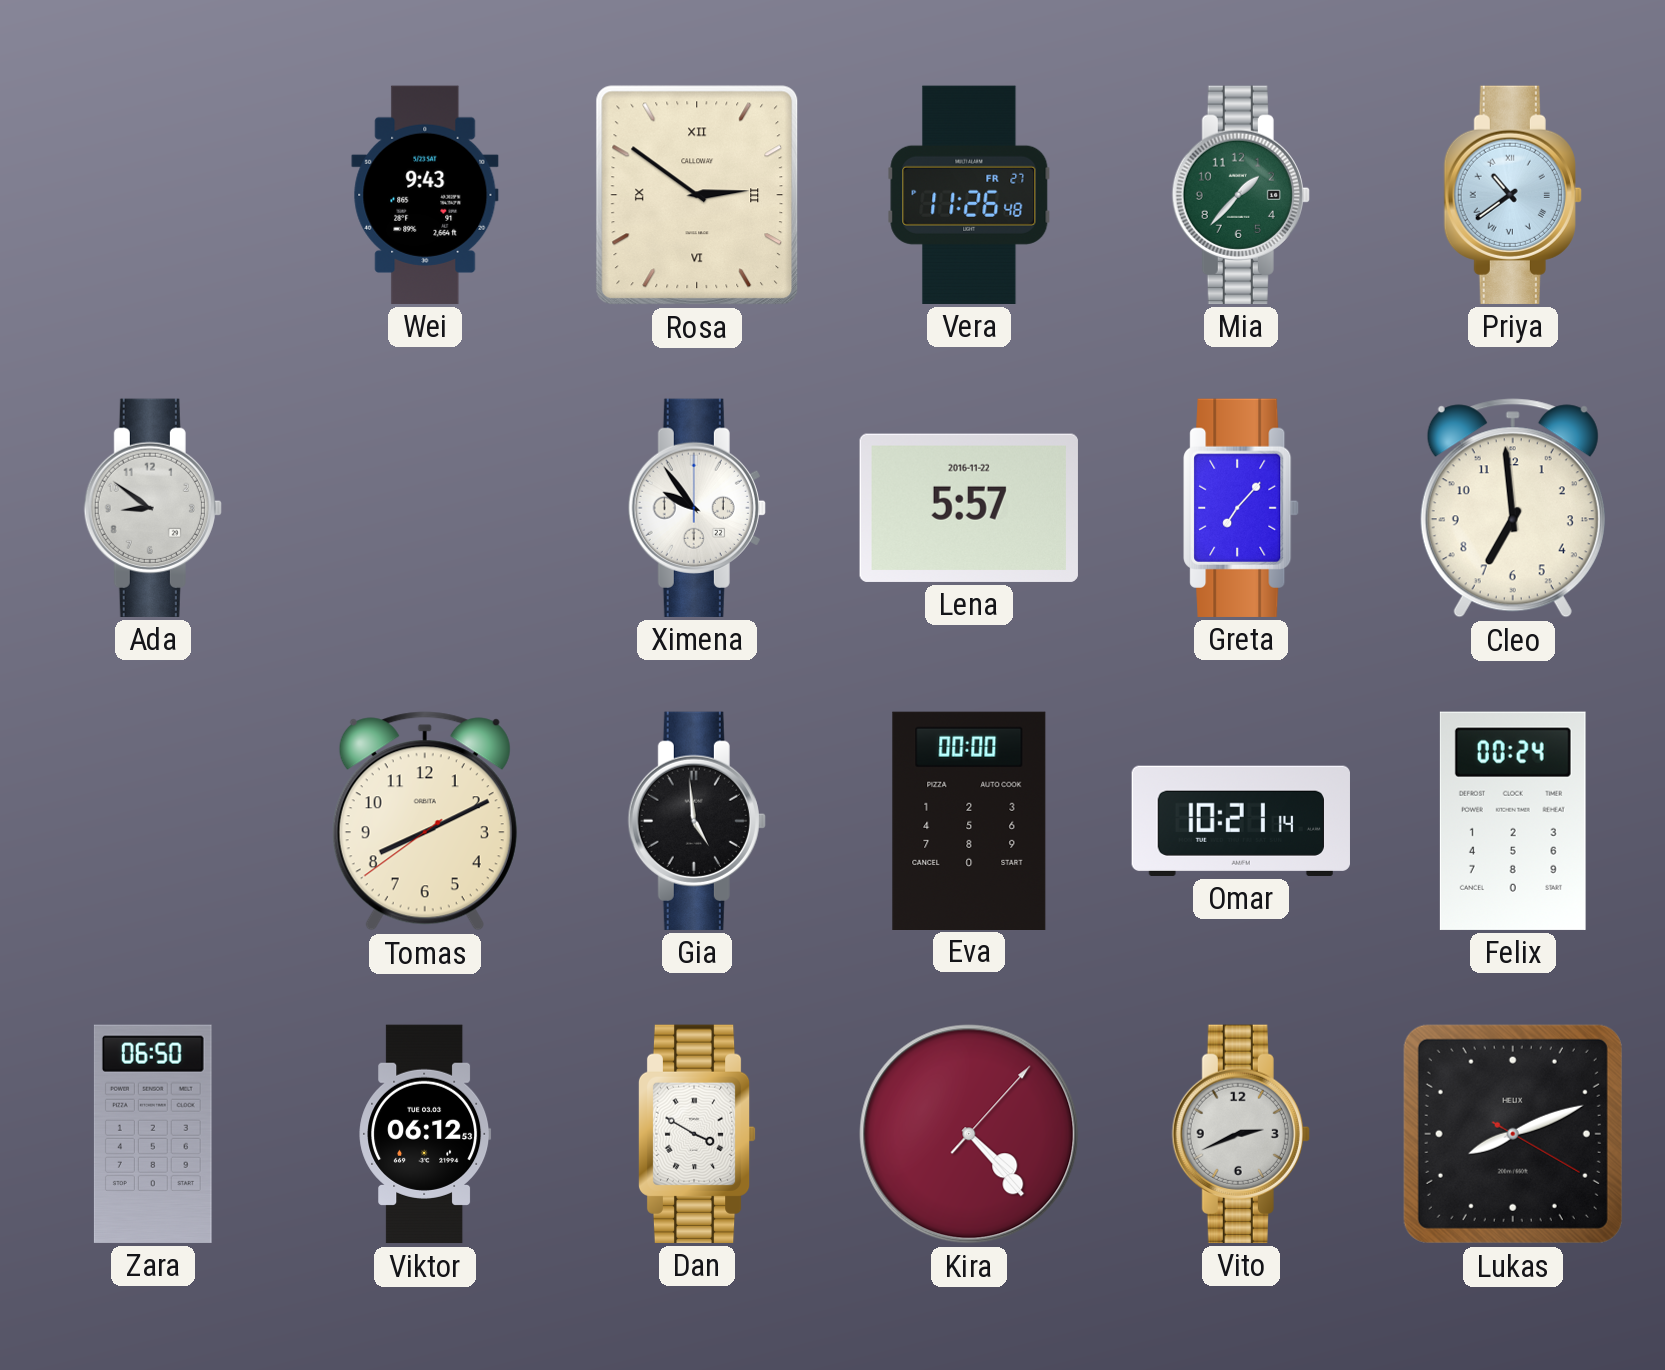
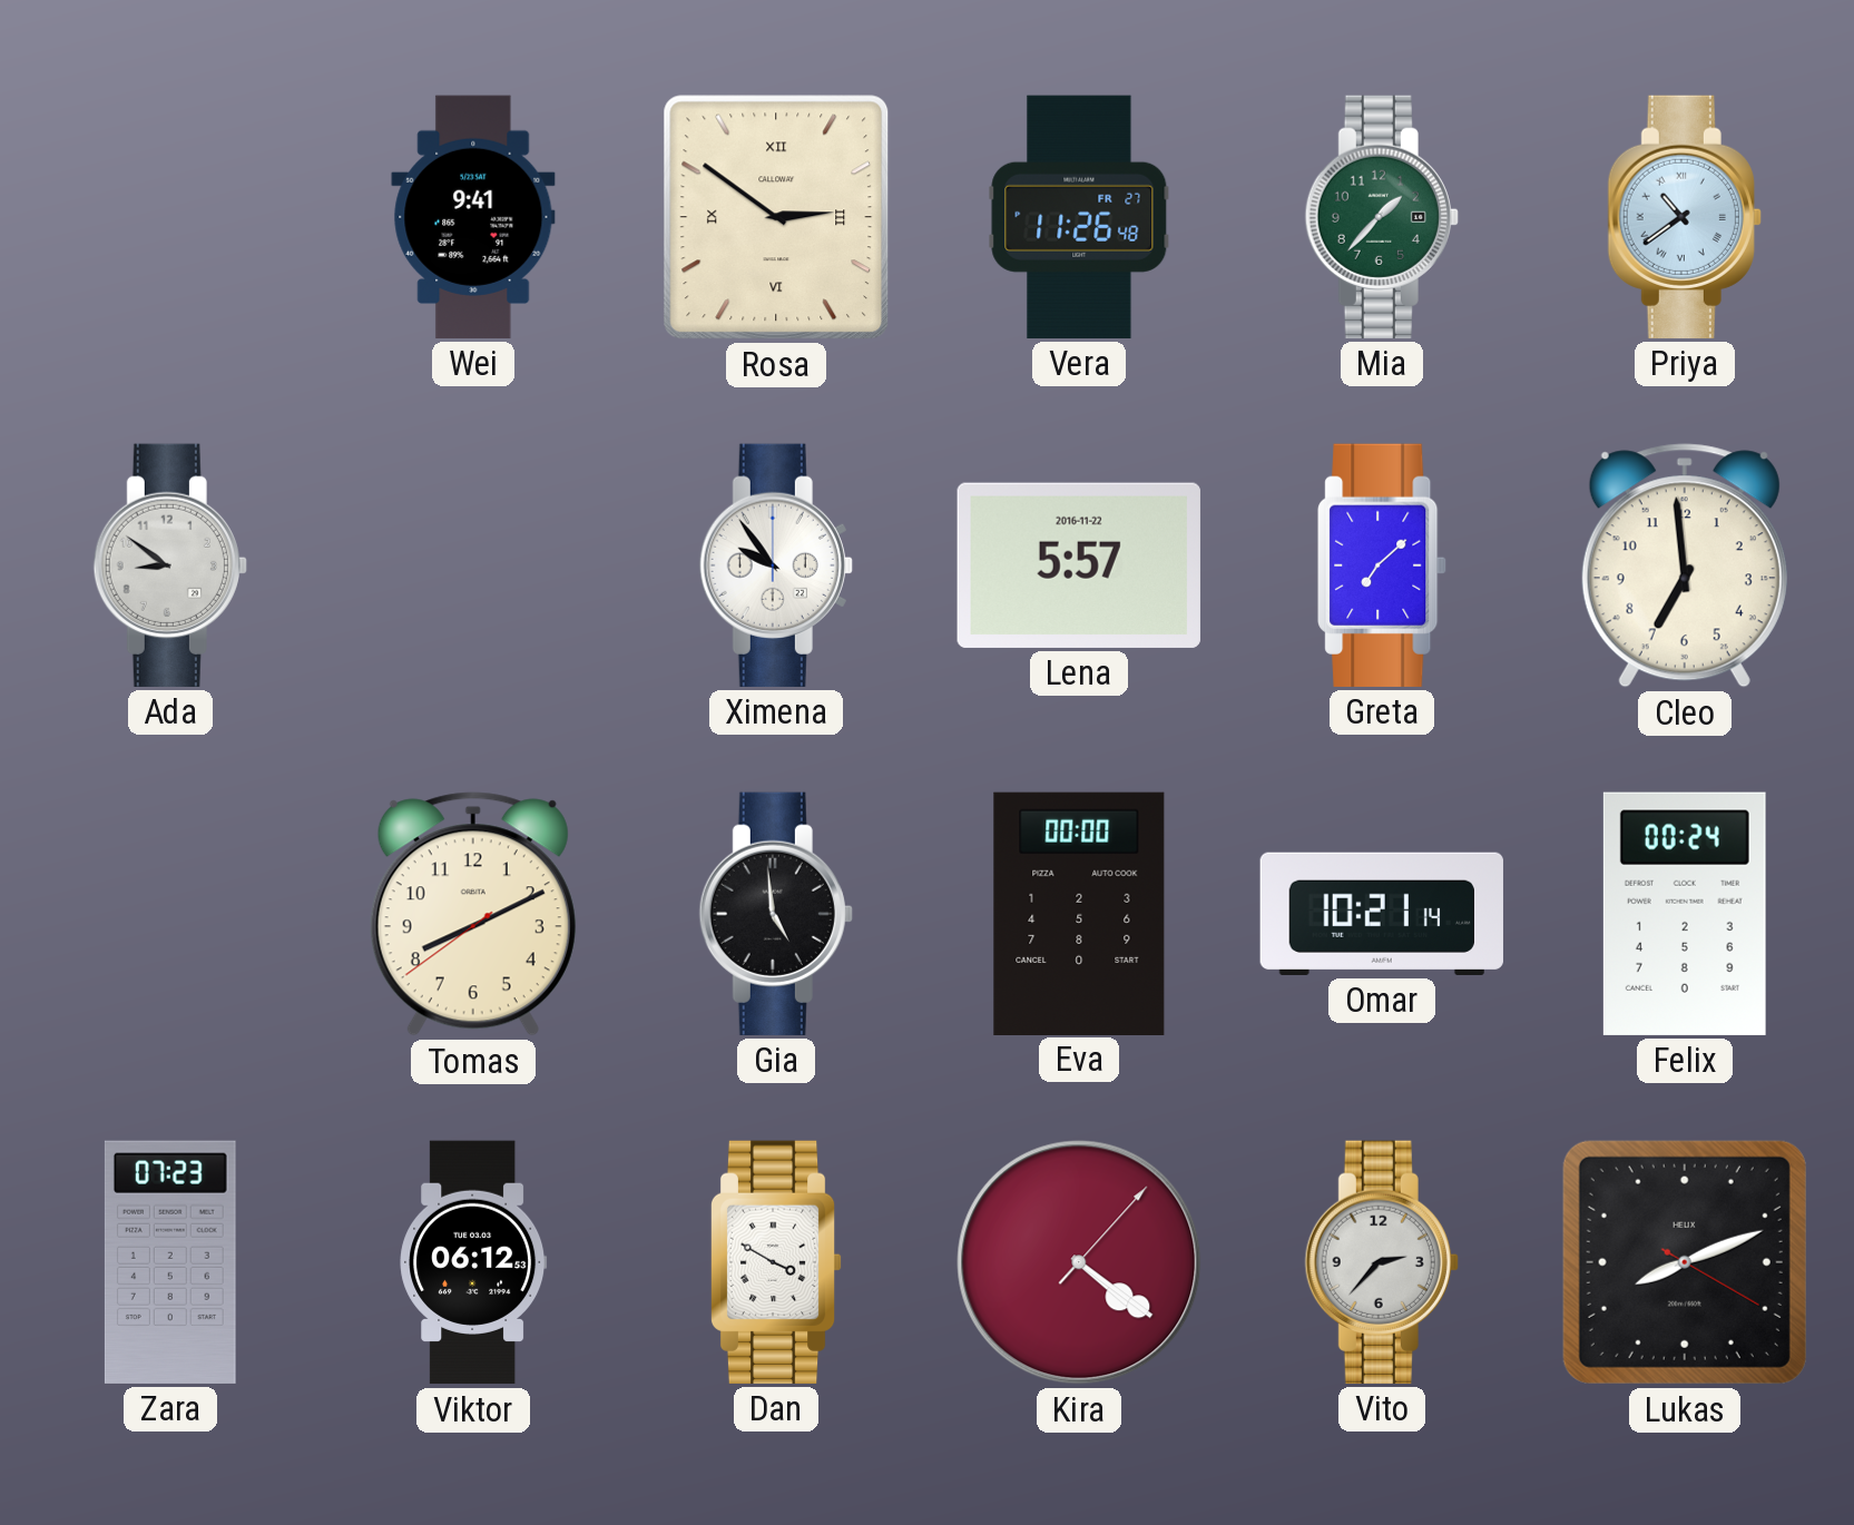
Wei: 9:43 -> 9:41
Greta: 7:07 -> 7:08
Zara: 06:50 -> 07:23
Kira: 4:23 -> 4:21
Vito: 2:41 -> 2:37
